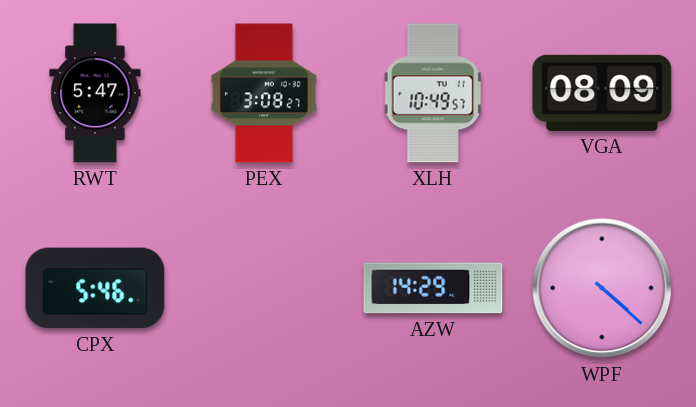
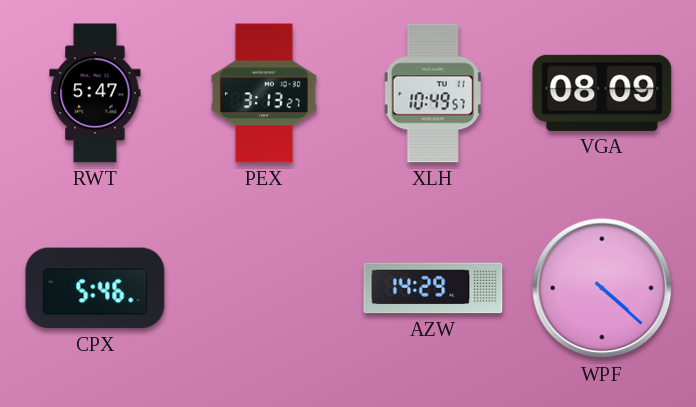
PEX: 3:08 -> 3:13
